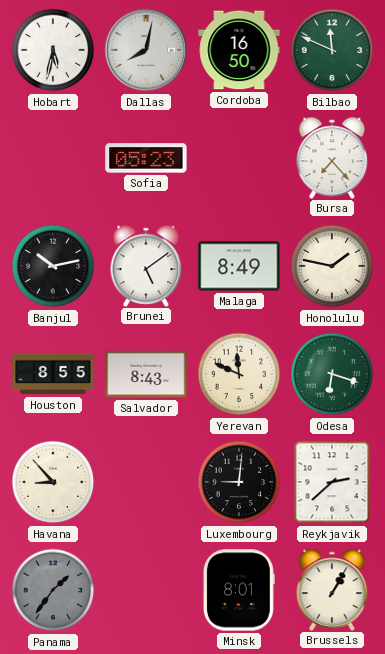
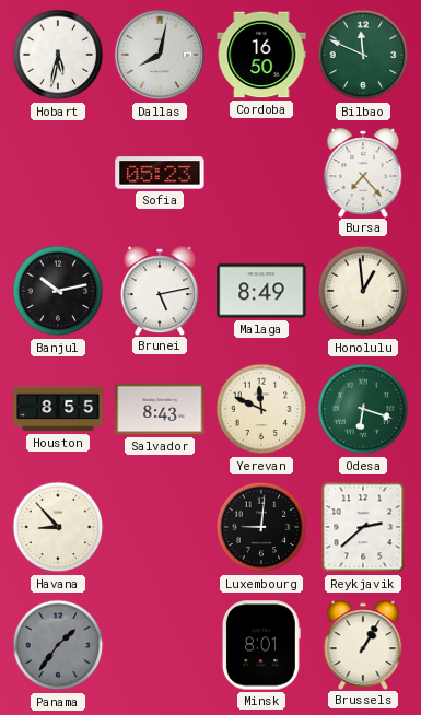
Brunei: 5:09 -> 5:13
Honolulu: 1:47 -> 12:59
